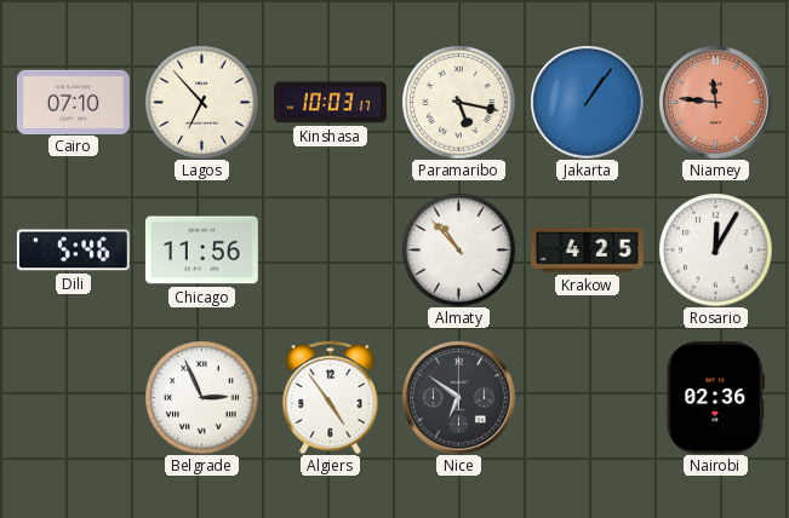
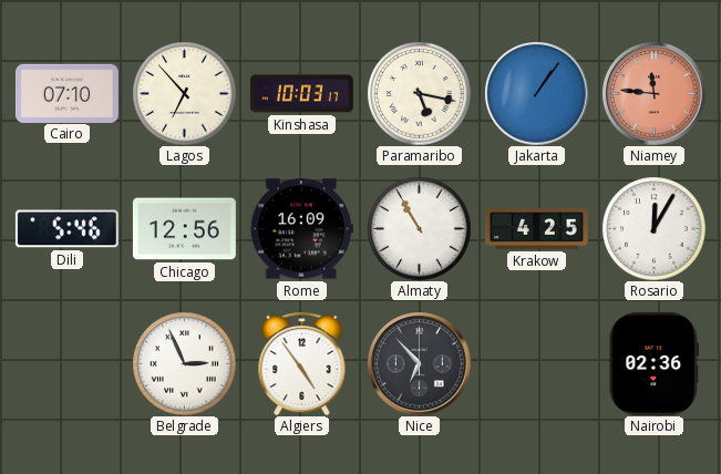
Chicago: 11:56 -> 12:56
Rome: none -> 16:09
Almaty: 10:53 -> 10:55
Nice: 6:51 -> 6:53
